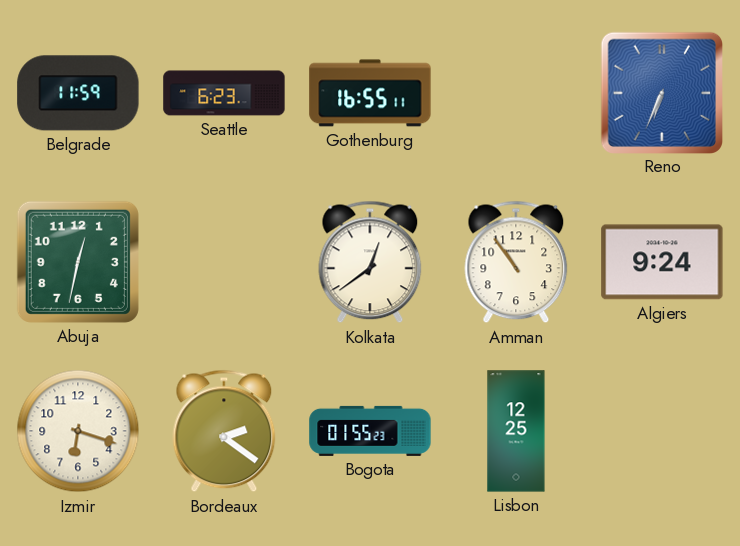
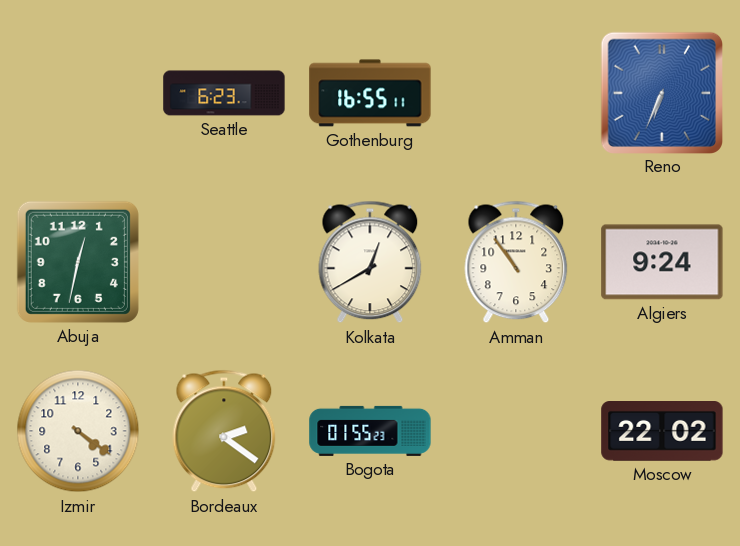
Belgrade: 11:59 -> none
Kolkata: 12:39 -> 12:40
Izmir: 6:18 -> 4:21
Lisbon: 12:25 -> none
Moscow: none -> 22:02
